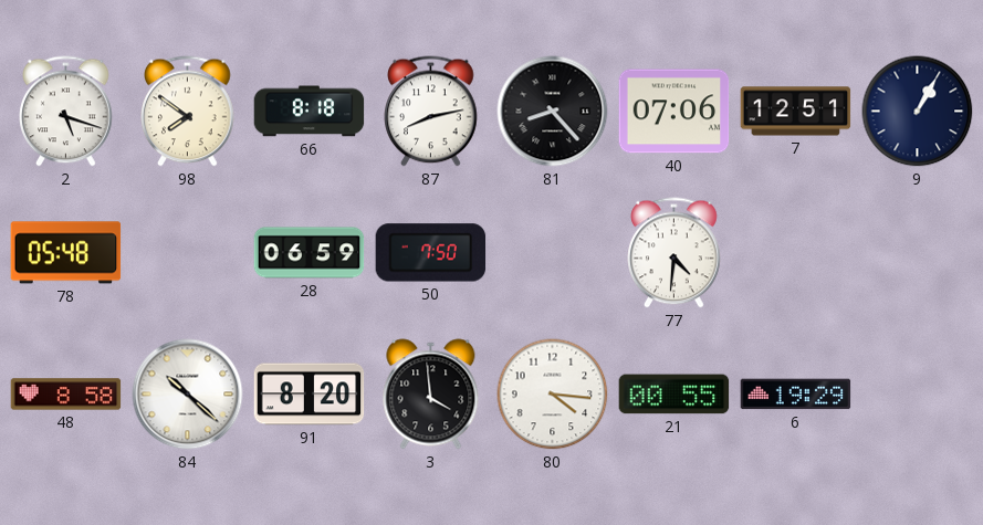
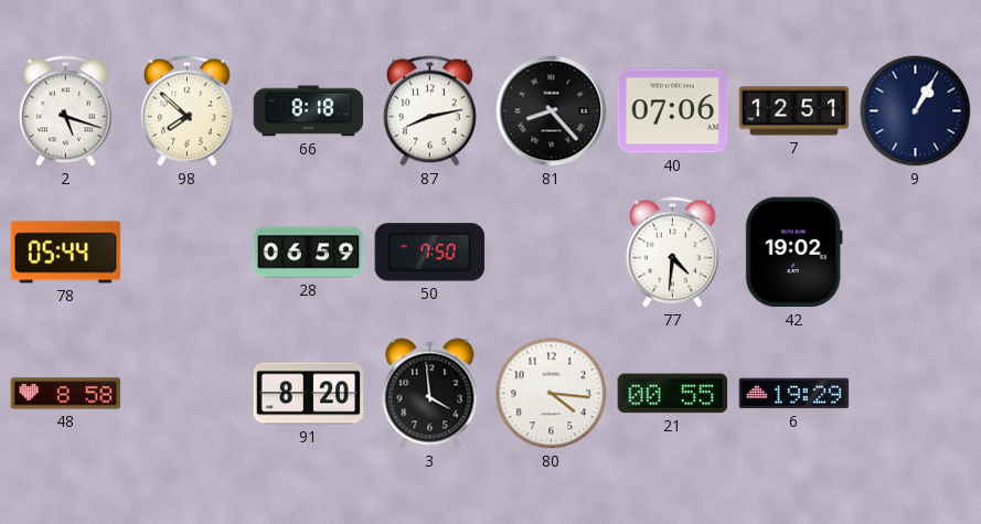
98: 7:51 -> 7:52
78: 05:48 -> 05:44
42: none -> 19:02
84: 10:22 -> none
